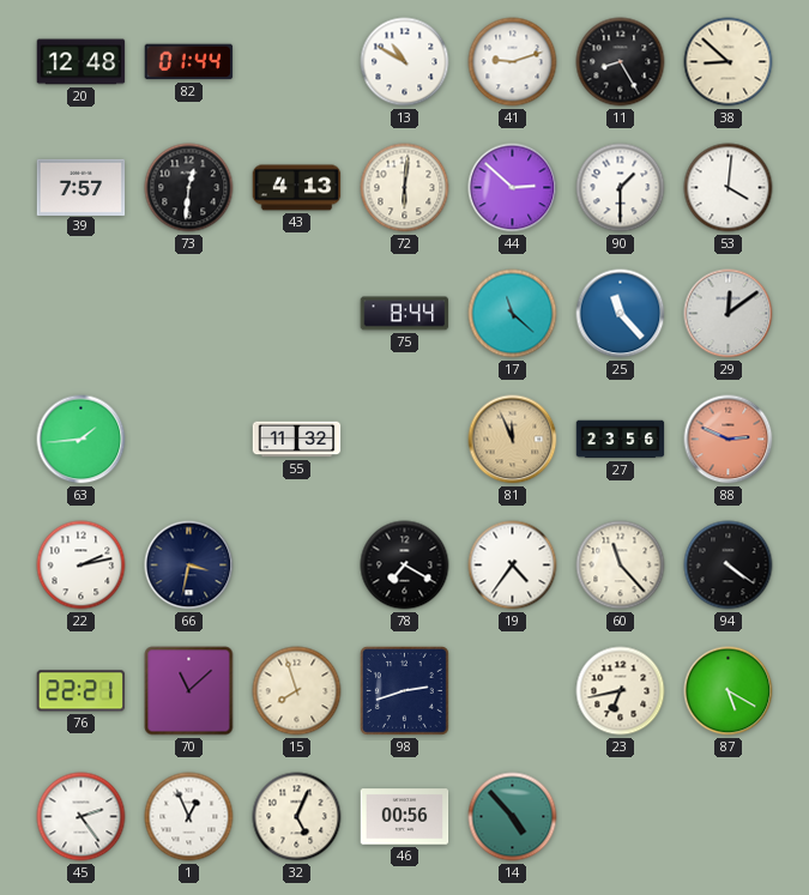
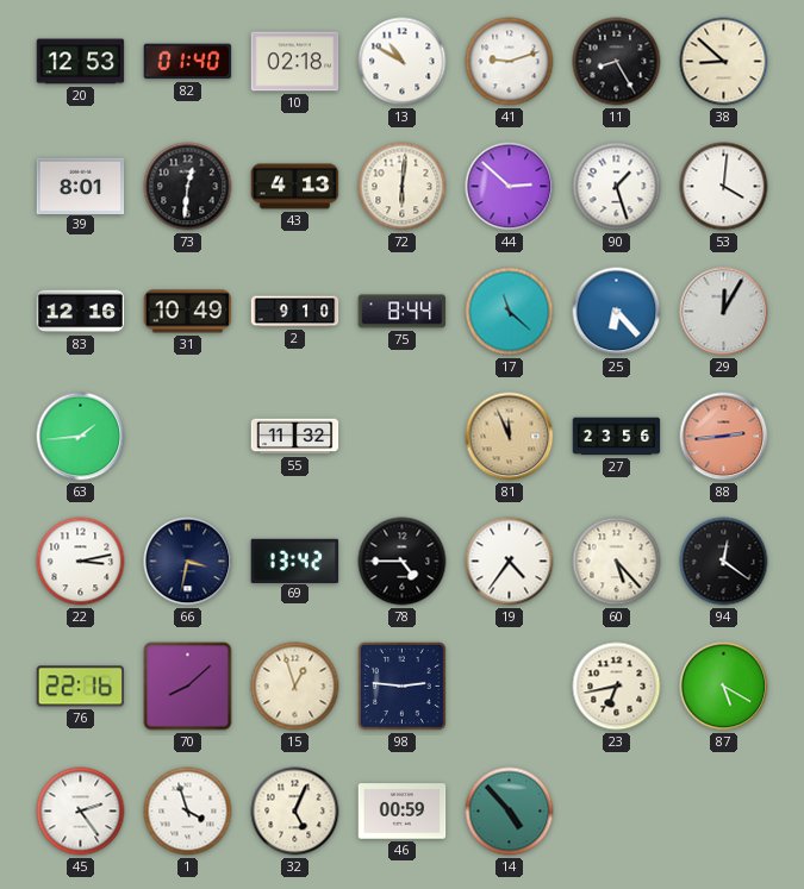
20: 12:48 -> 12:53
82: 01:44 -> 01:40
10: none -> 02:18
39: 7:57 -> 8:01
90: 1:30 -> 1:27
83: none -> 12:16
31: none -> 10:49
2: none -> 9:10
25: 11:23 -> 6:23
29: 12:09 -> 12:05
88: 2:49 -> 2:44
22: 2:13 -> 3:13
69: none -> 13:42
78: 7:20 -> 4:45
60: 11:23 -> 5:23
94: 4:21 -> 12:21
76: 22:21 -> 22:16
70: 11:08 -> 8:08
15: 7:57 -> 12:57
98: 2:42 -> 2:46
1: 12:56 -> 3:57
46: 00:56 -> 00:59
